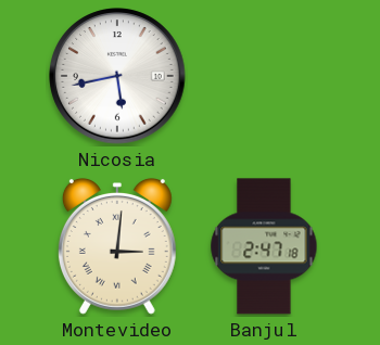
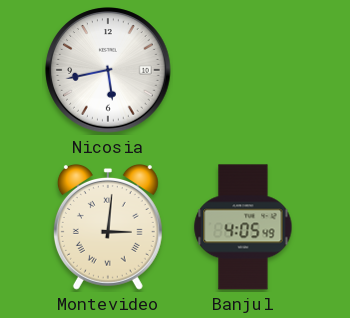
Banjul: 2:47 -> 4:05
